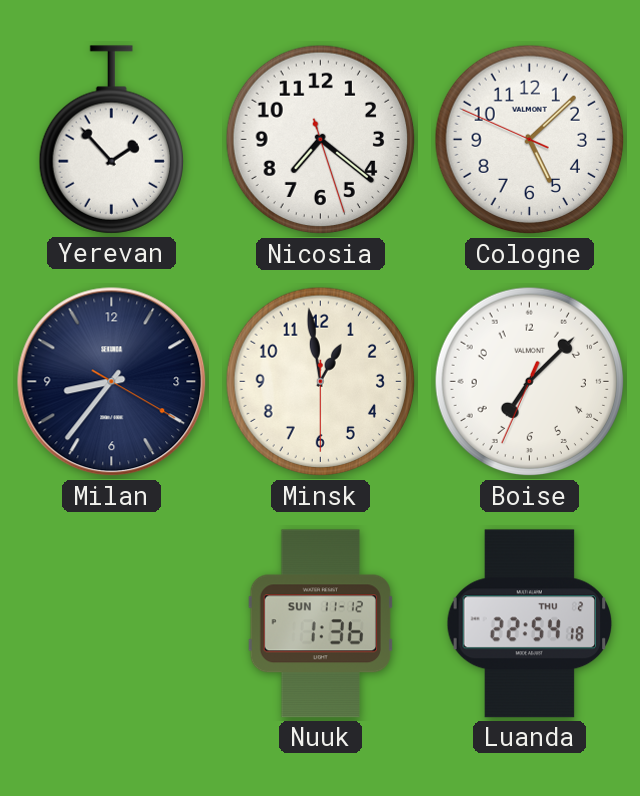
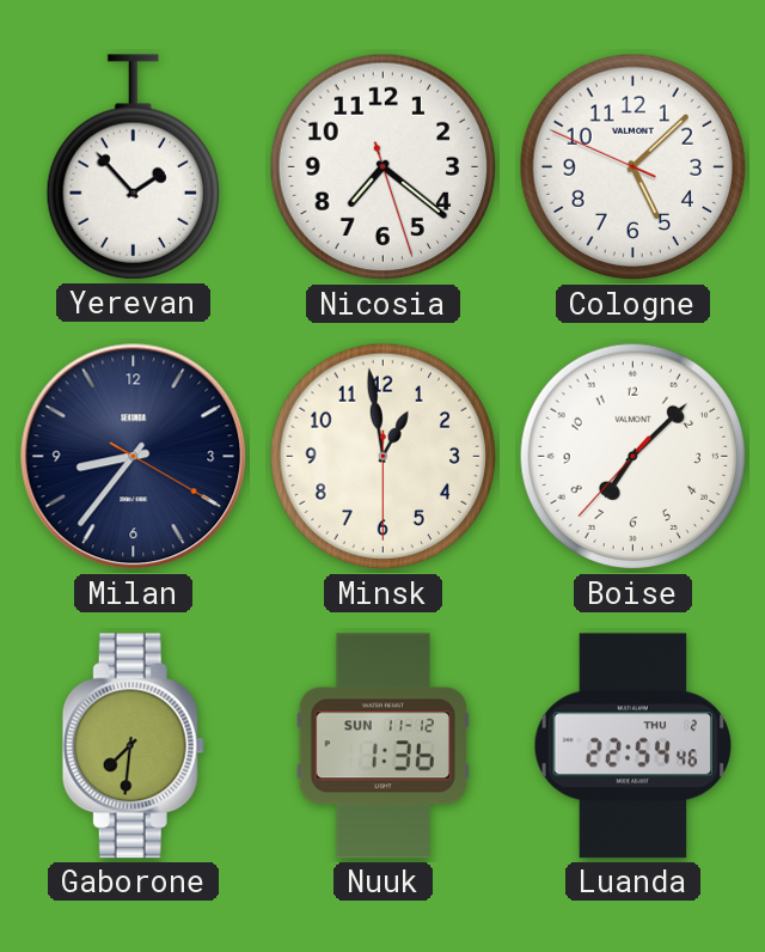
Boise: 7:07:34 -> 7:07:37
Gaborone: none -> 7:31
Luanda: 22:54:18 -> 22:54:46
